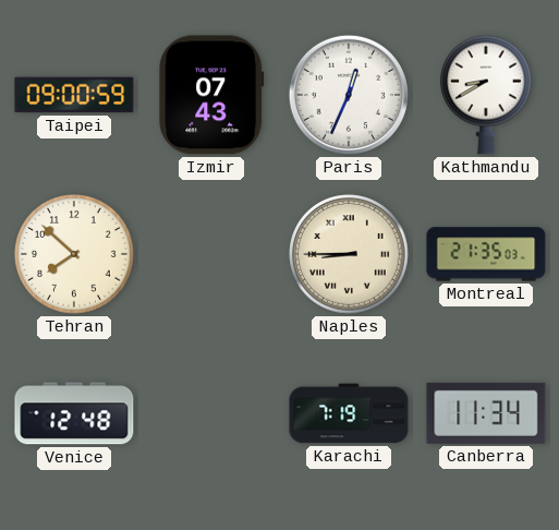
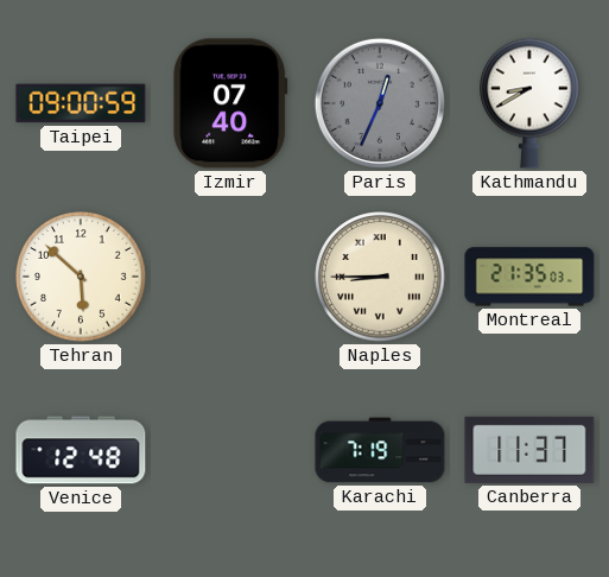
Izmir: 07:43 -> 07:40
Paris dial: white -> grey
Tehran: 7:52 -> 5:52
Canberra: 11:34 -> 11:37
